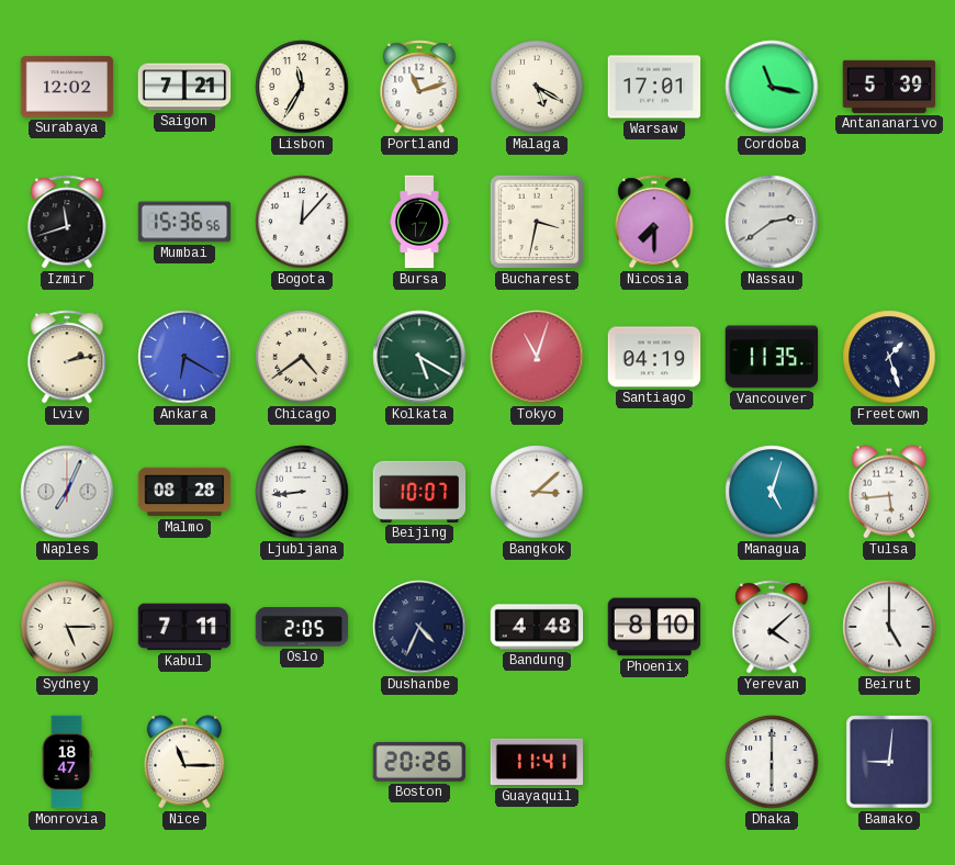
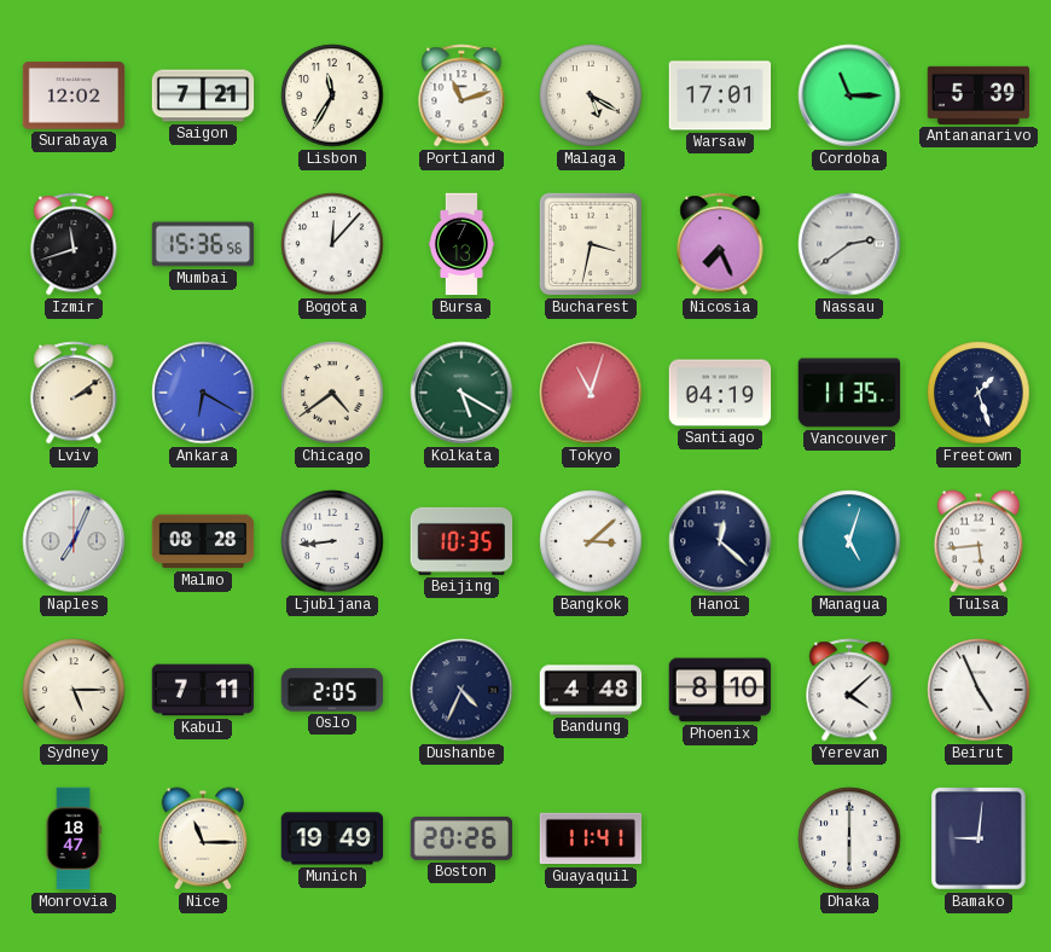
Cordoba: 11:17 -> 11:15
Bursa: 7:17 -> 7:13
Nicosia: 7:30 -> 7:26
Lviv: 2:13 -> 2:09
Beijing: 10:07 -> 10:35
Hanoi: none -> 12:22
Beirut: 5:00 -> 4:56
Munich: none -> 19:49
